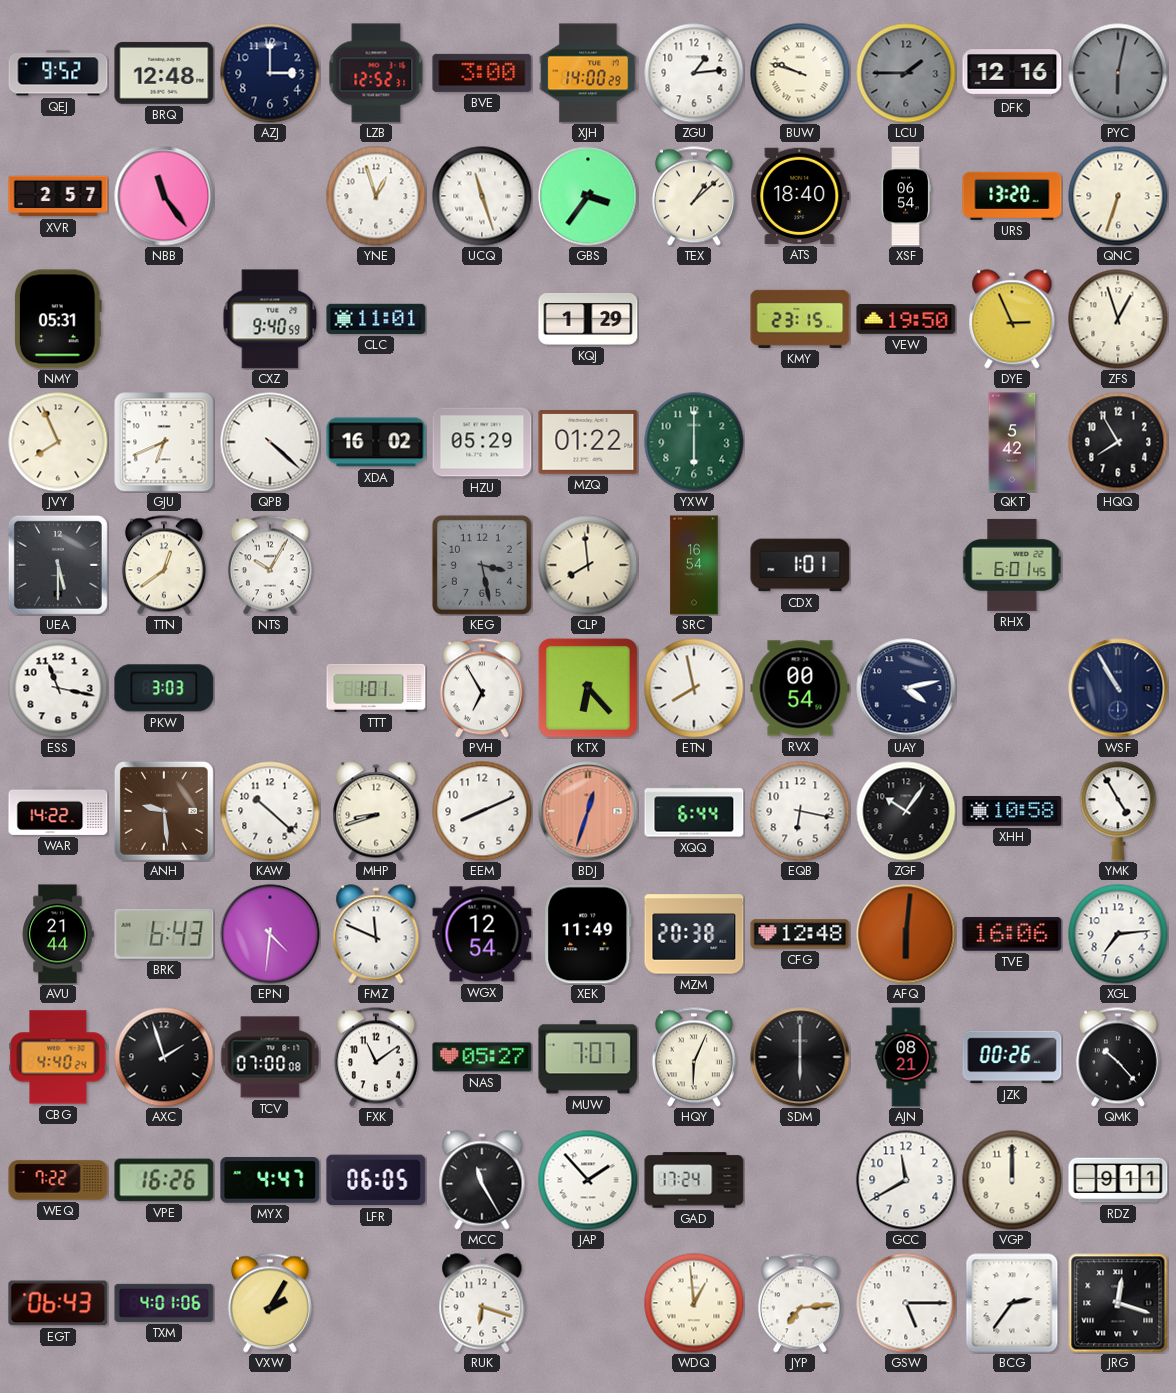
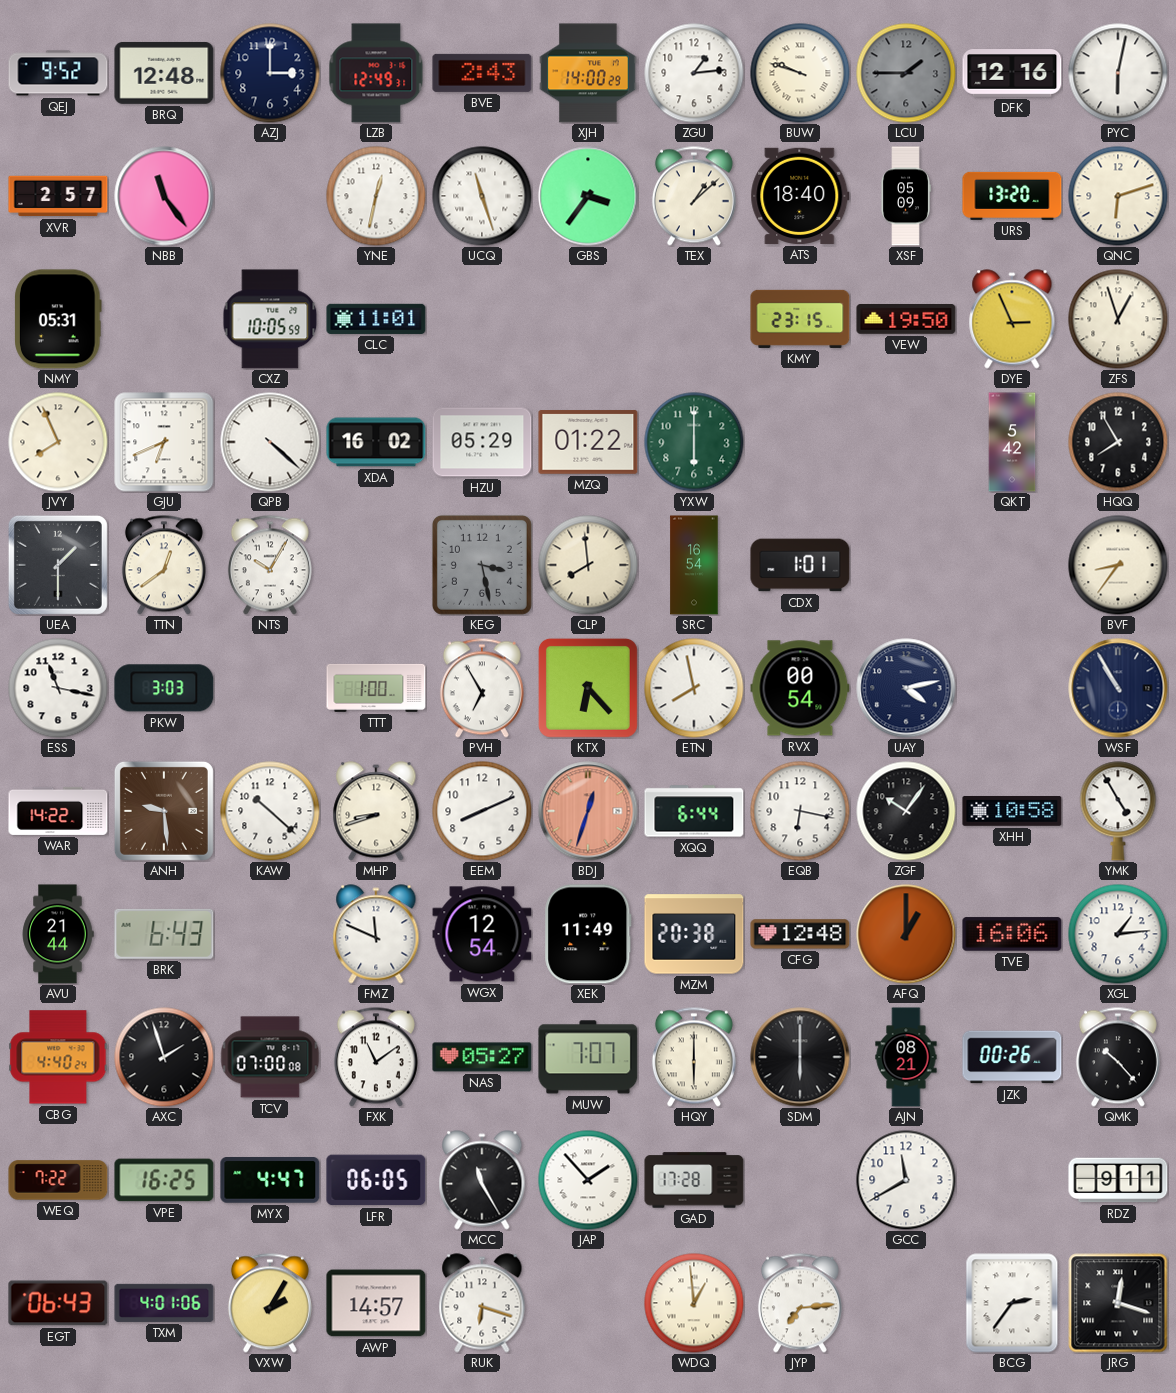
LZB: 12:52 -> 12:49
BVE: 3:00 -> 2:43
PYC dial: grey -> white
YNE: 12:57 -> 12:32
XSF: 06:54 -> 05:09
QNC: 6:33 -> 6:12
CXZ: 9:40 -> 10:05
KQJ: 1:29 -> none
UEA: 5:30 -> 1:30
RHX: 6:01 -> none
BVF: none -> 8:36
TTT: 1:01 -> 1:00
EPN: 4:31 -> none
AFQ: 6:01 -> 1:00
XGL: 7:14 -> 1:14
HQY: 6:04 -> 6:00
VPE: 16:26 -> 16:25
GAD: 17:24 -> 17:28
VGP: 12:00 -> none
AWP: none -> 14:57
GSW: 5:15 -> none
